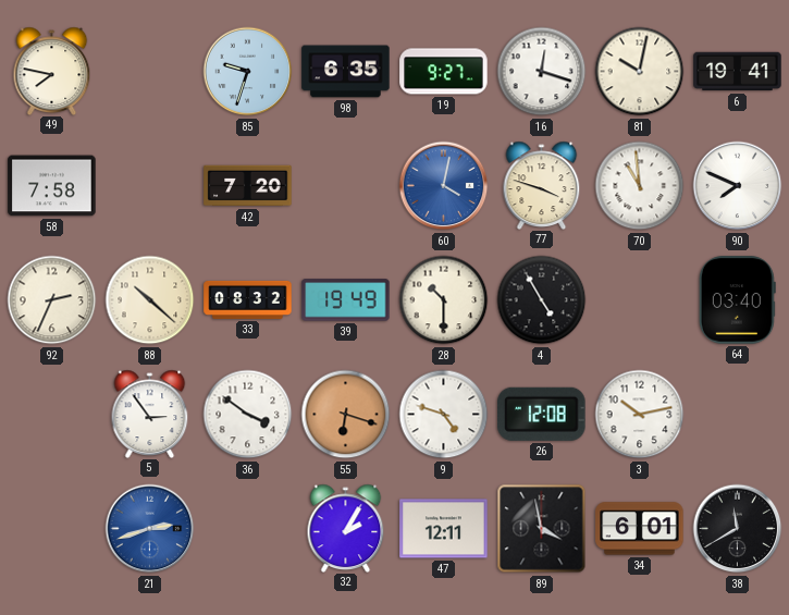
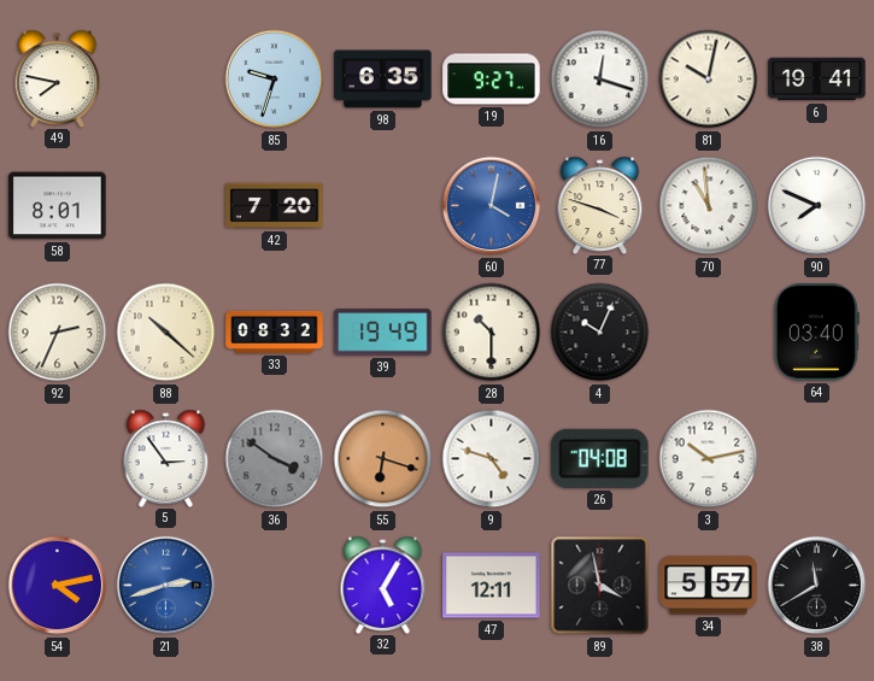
58: 7:58 -> 8:01
4: 4:55 -> 10:04
36 dial: white -> grey
26: 12:08 -> 04:08
54: none -> 4:13
32: 2:05 -> 5:05
34: 6:01 -> 5:57
